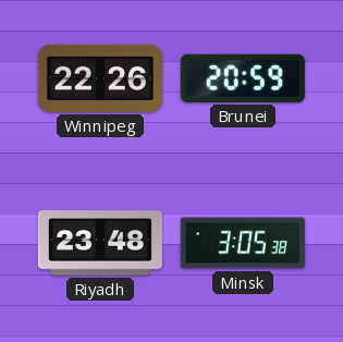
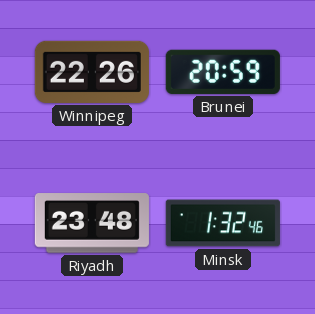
Minsk: 3:05 -> 1:32
